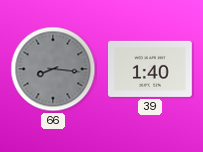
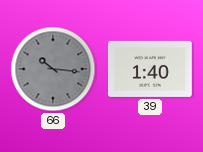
66: 8:16 -> 10:16
